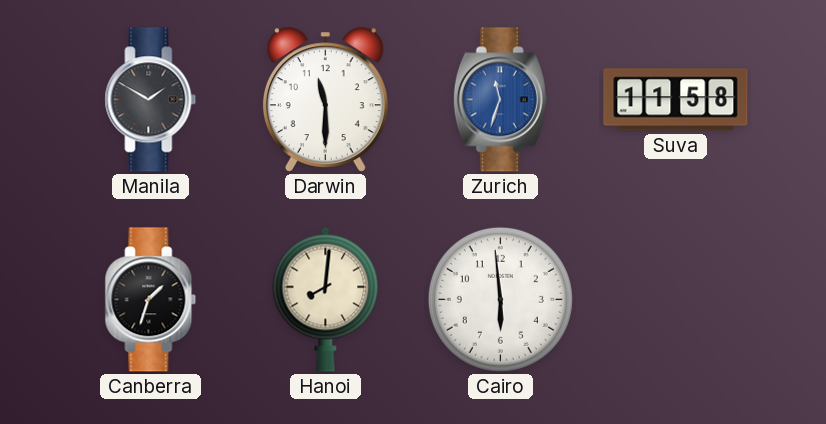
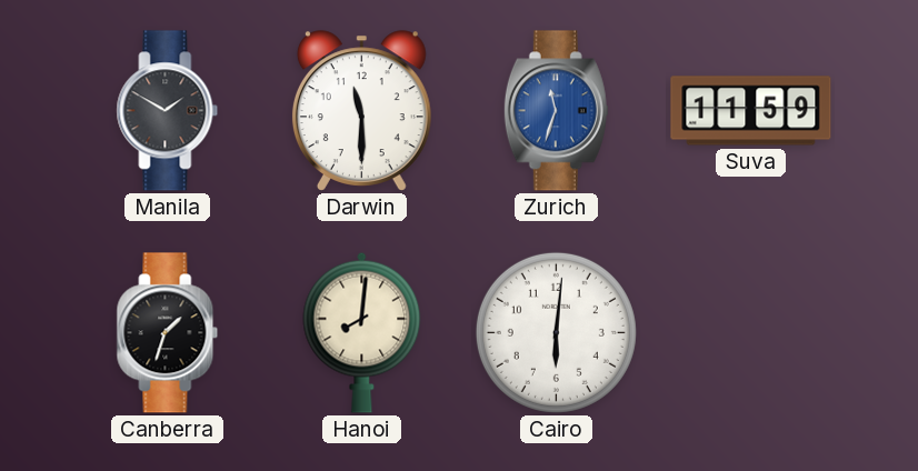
Suva: 11:58 -> 11:59
Cairo: 5:59 -> 6:01
